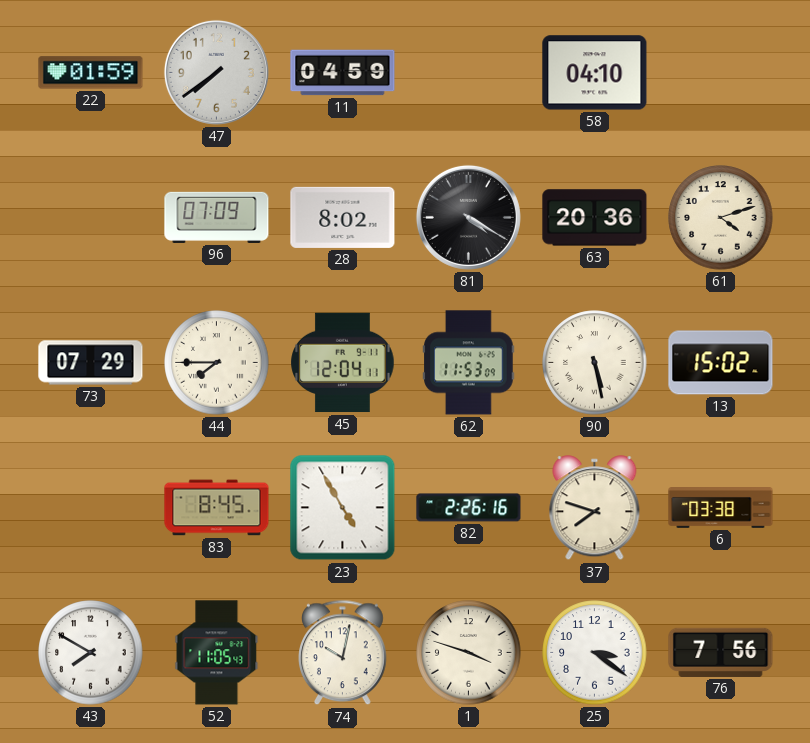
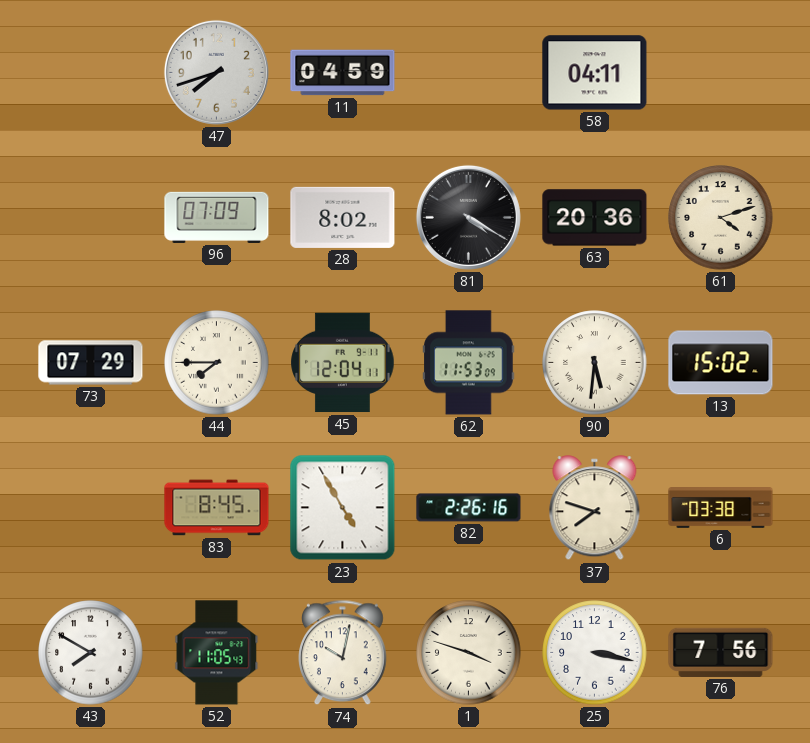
22: 01:59 -> none
47: 7:39 -> 7:42
58: 04:10 -> 04:11
90: 5:28 -> 5:31
25: 3:21 -> 3:17
